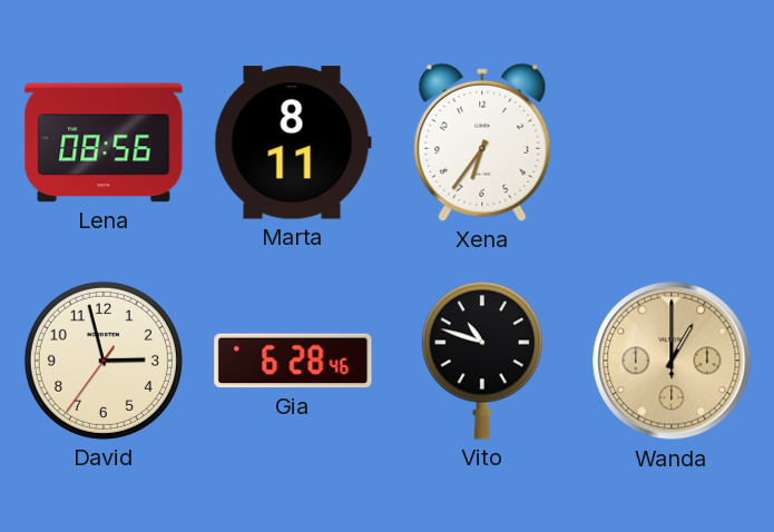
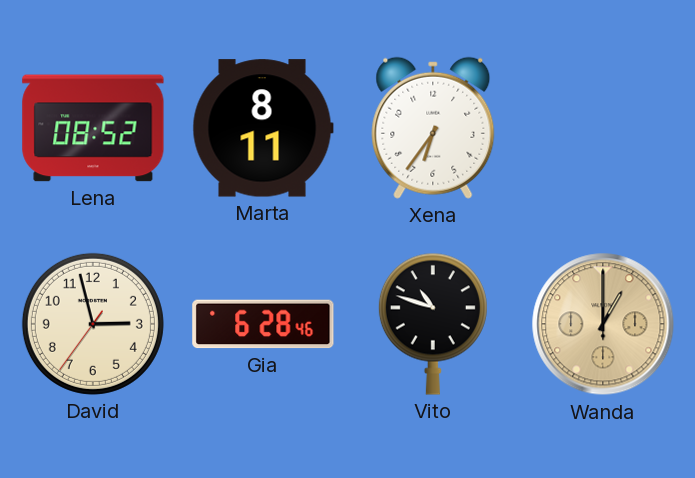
Lena: 08:56 -> 08:52
